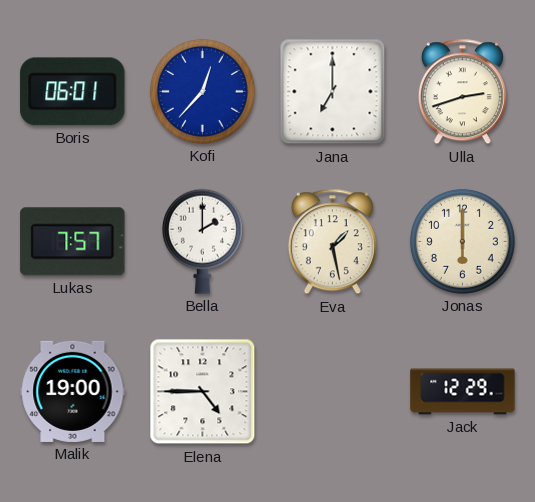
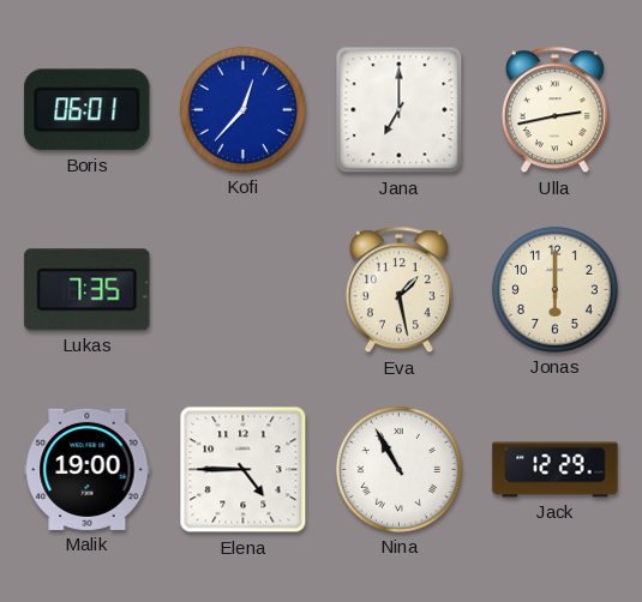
Ulla: 2:42 -> 2:43
Lukas: 7:57 -> 7:35
Bella: 2:00 -> none
Nina: none -> 10:55
